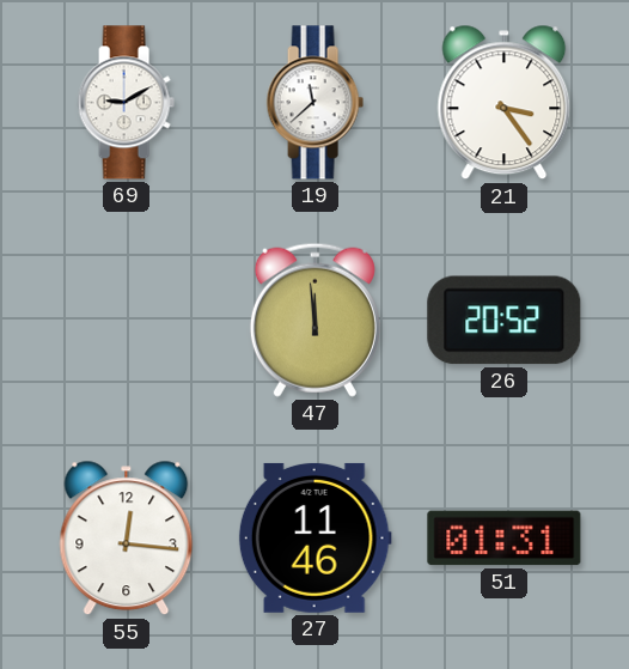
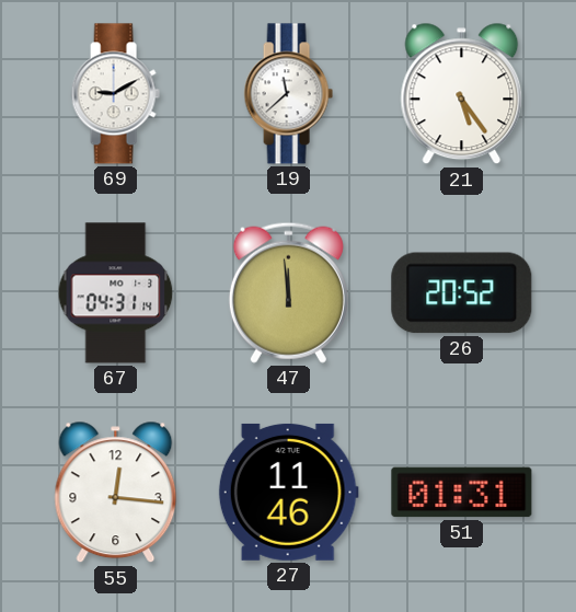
21: 3:24 -> 5:24
67: none -> 04:31
